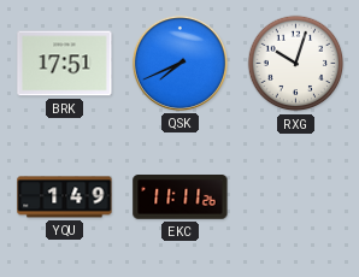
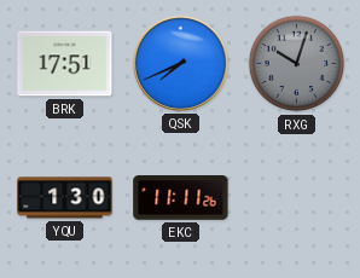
RXG dial: white -> grey
YQU: 1:49 -> 1:30
